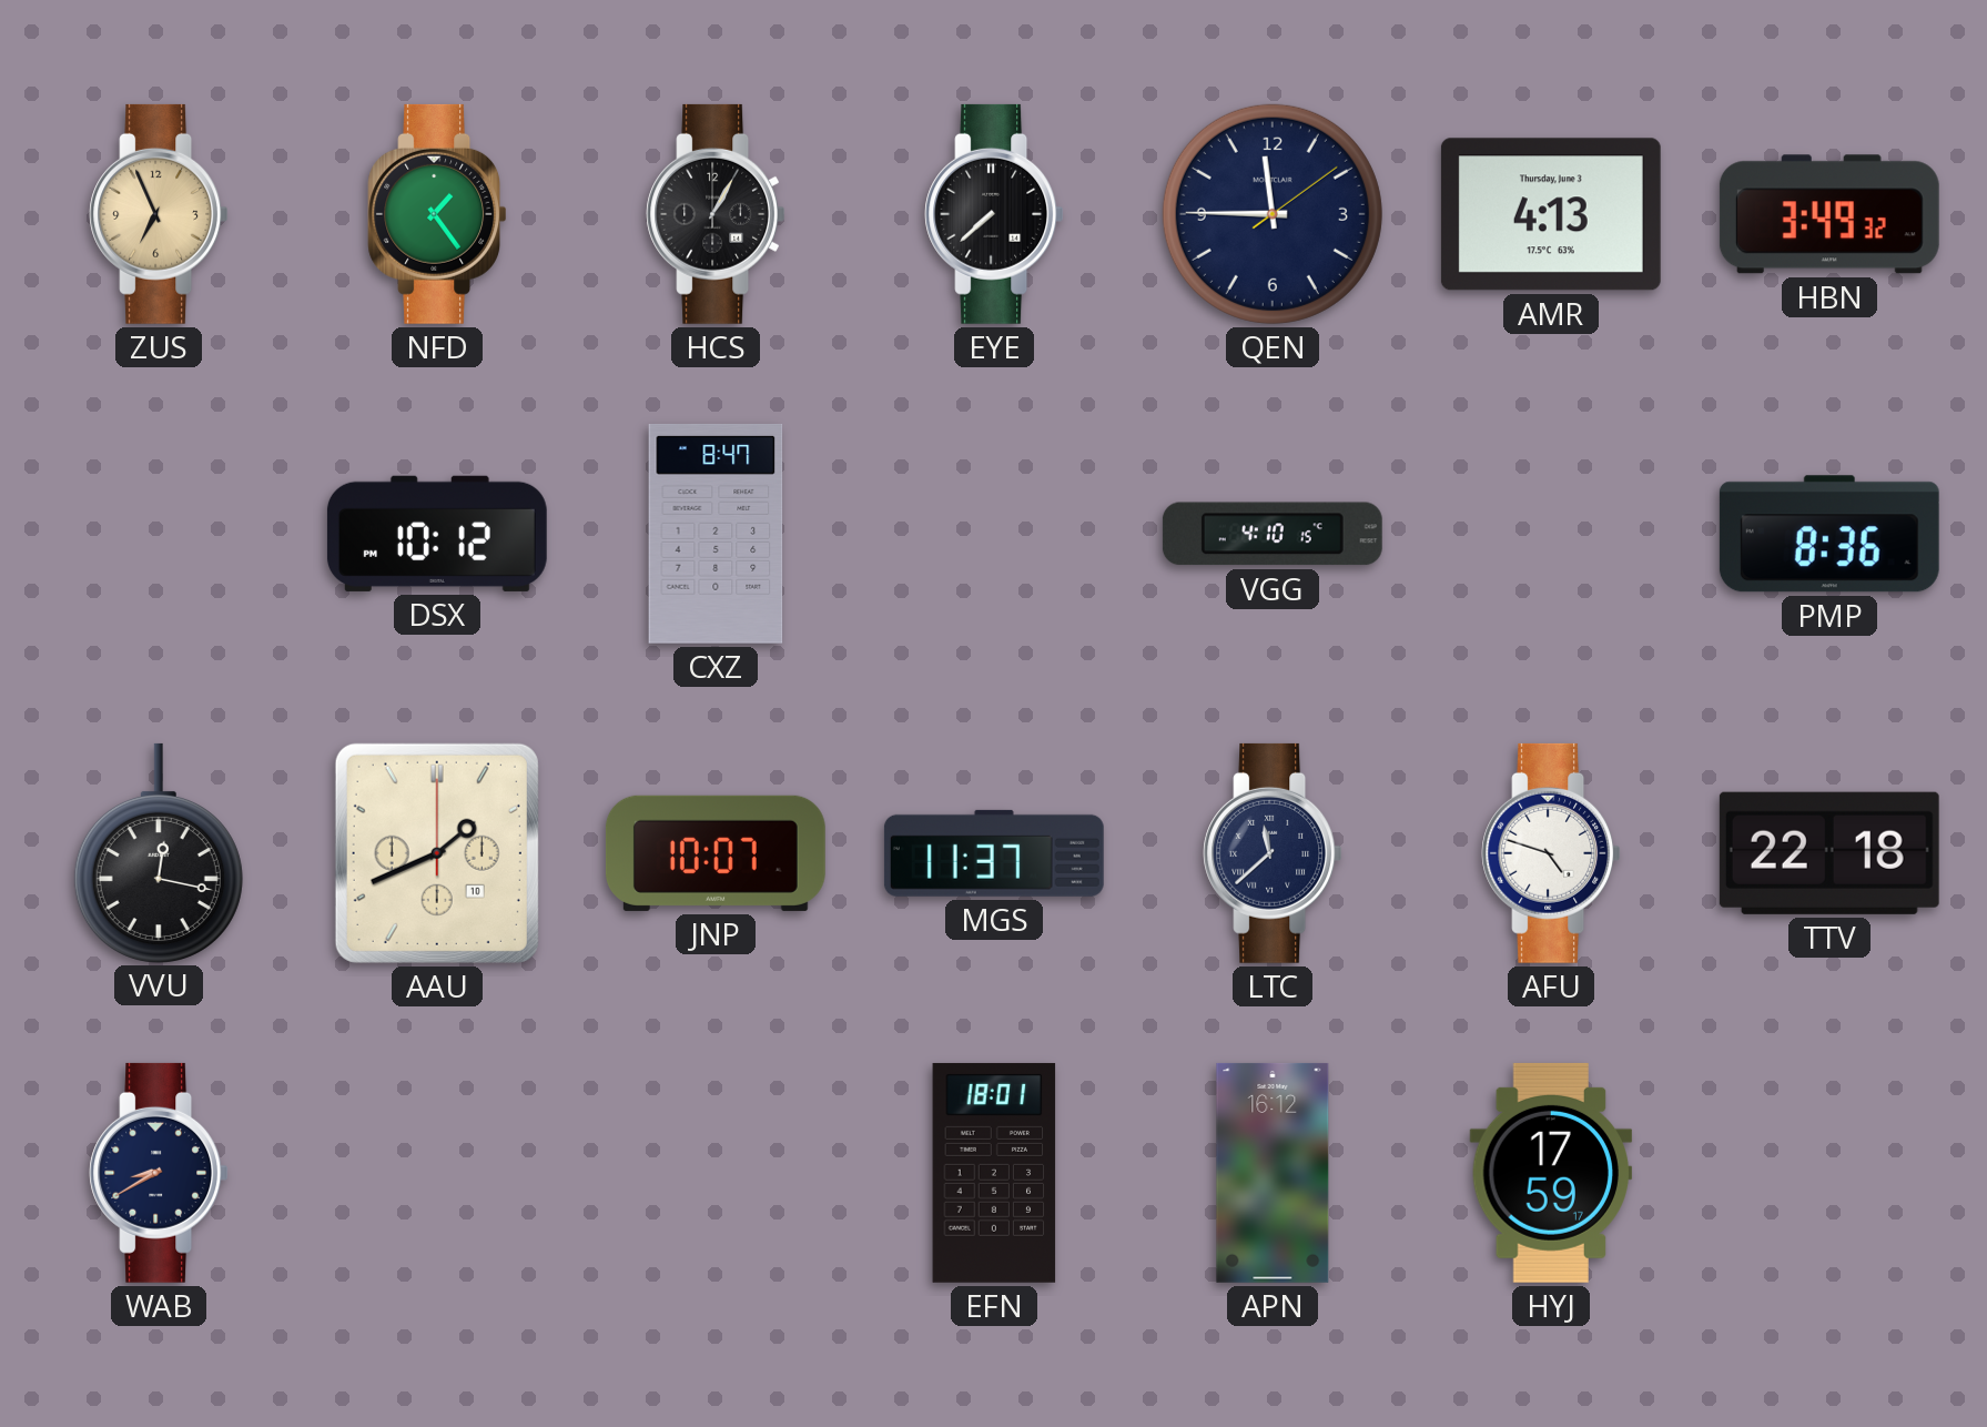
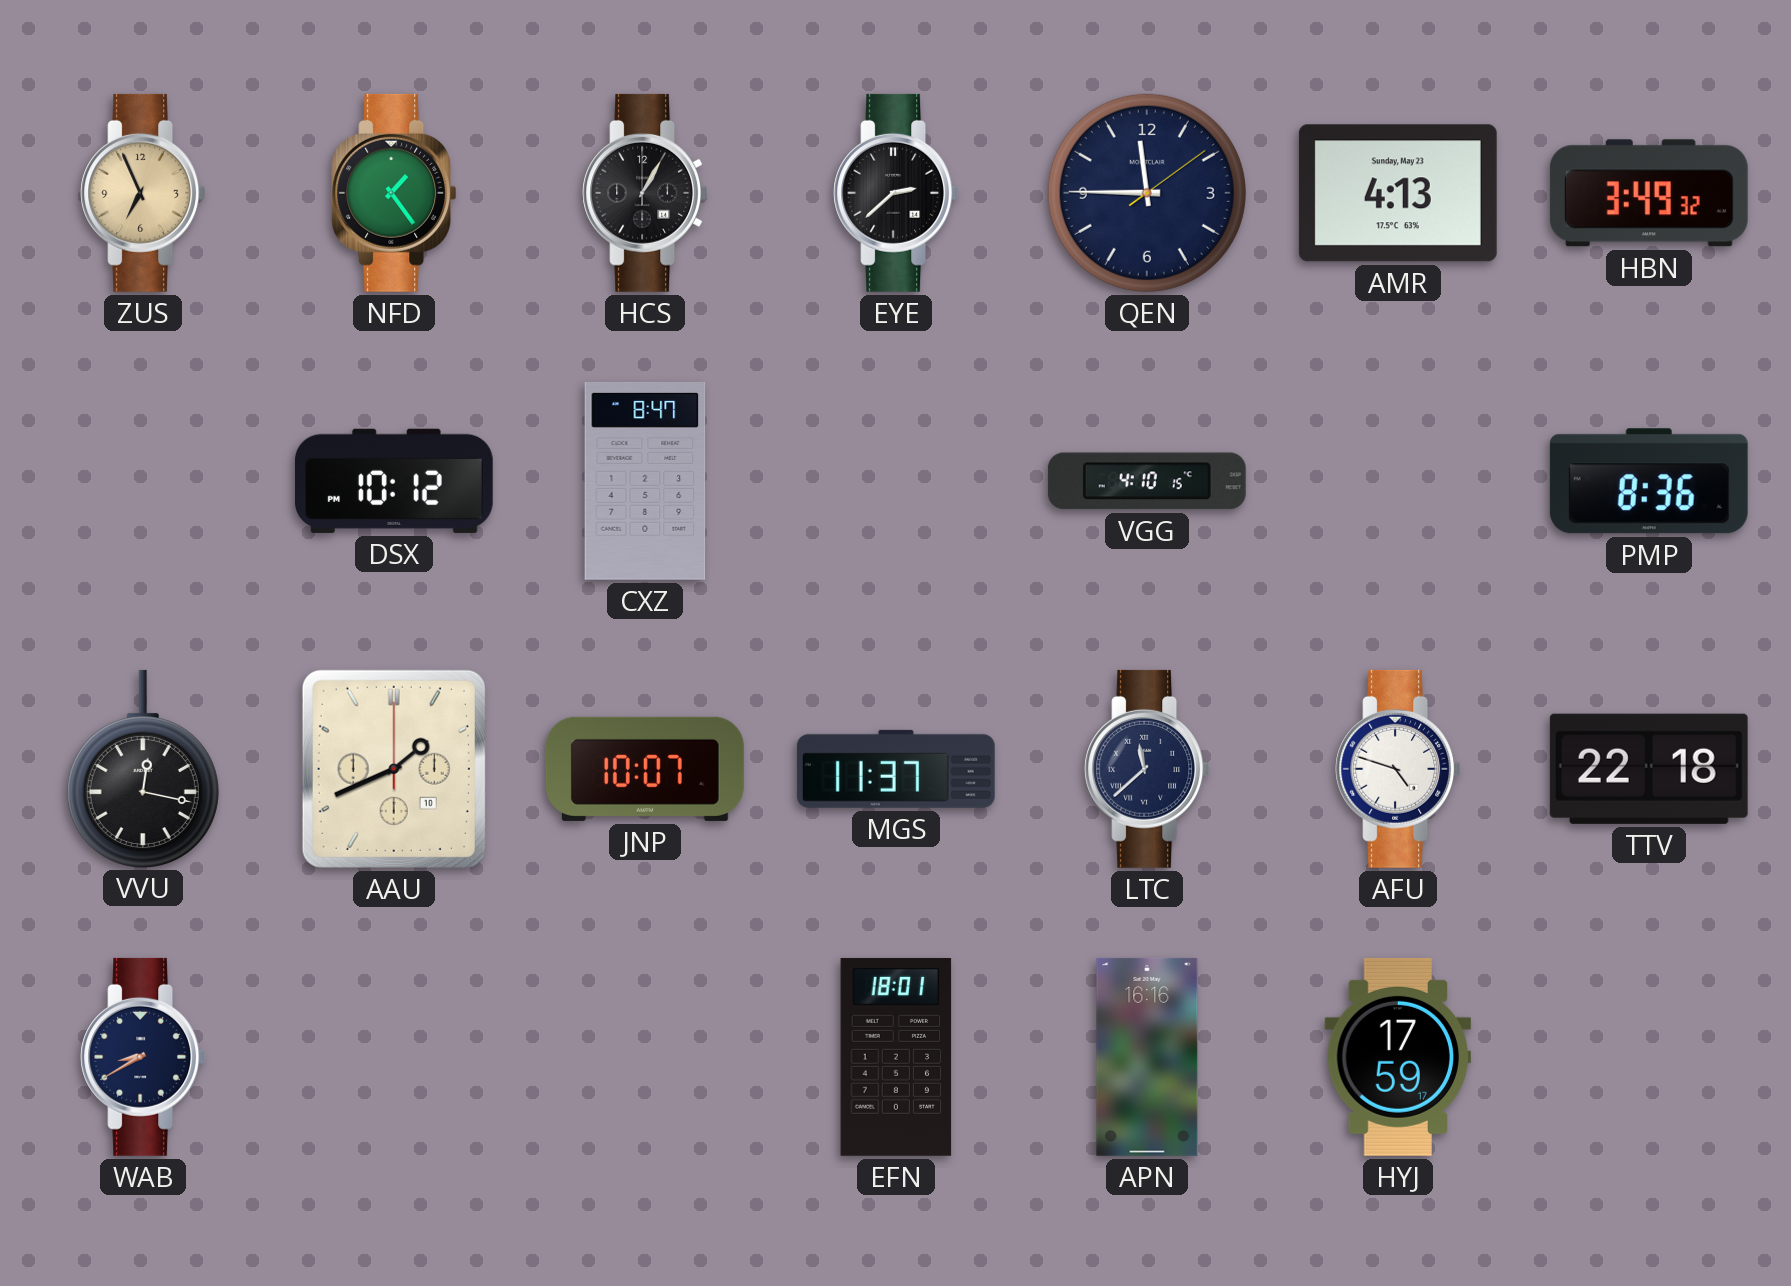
EYE: 7:38 -> 2:38
AMR date: Thursday, June 3 -> Sunday, May 23
APN: 16:12 -> 16:16
